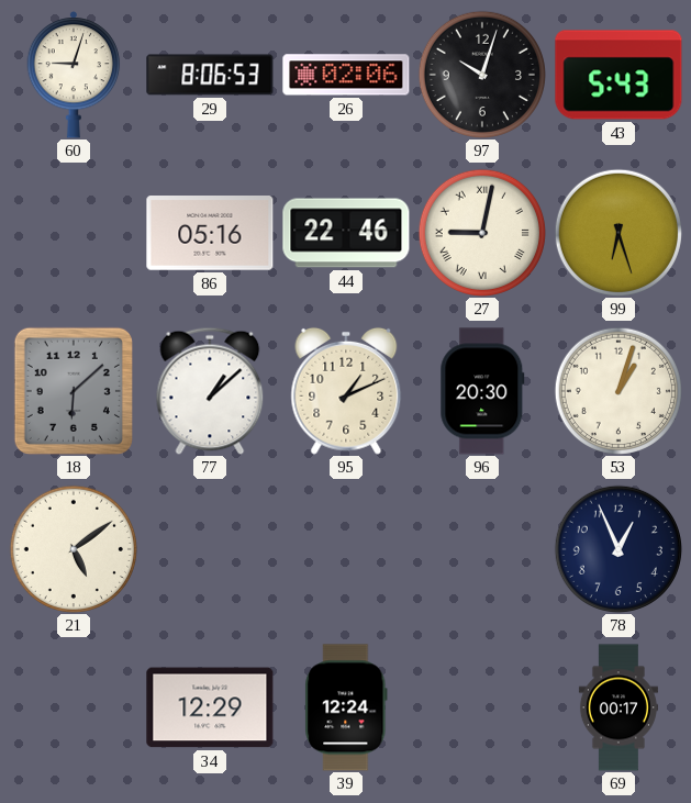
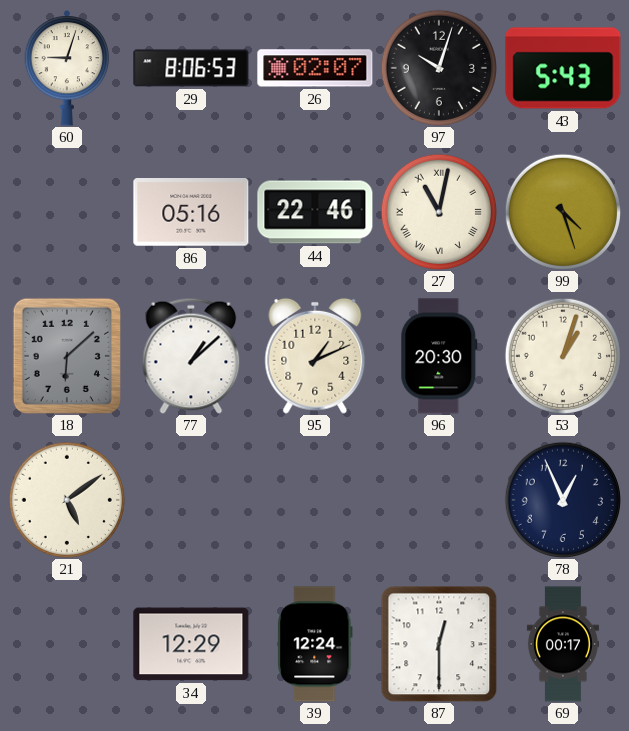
26: 02:06 -> 02:07
27: 9:02 -> 11:02
99: 6:27 -> 4:27
87: none -> 12:30
